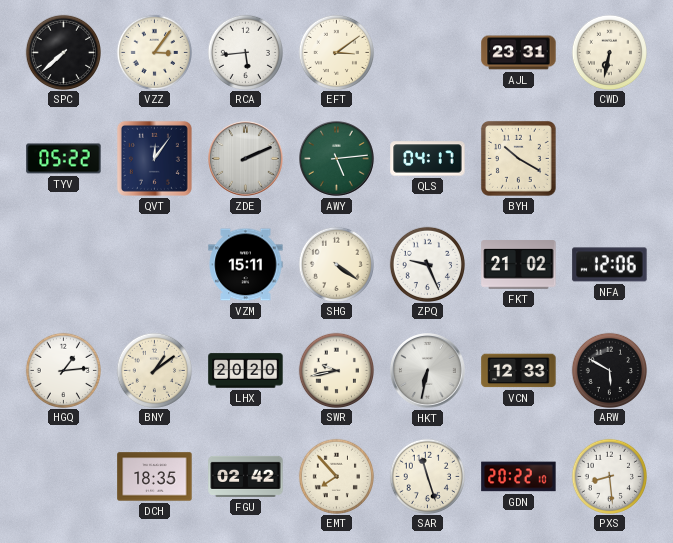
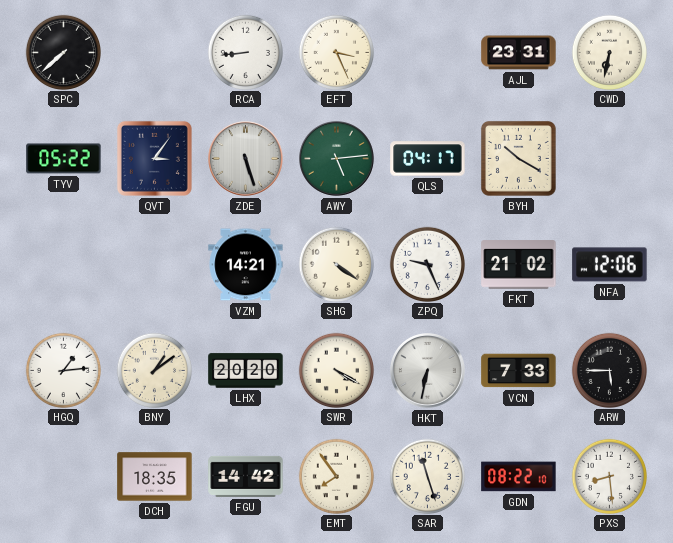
VZZ: 3:06 -> none
RCA: 5:44 -> 8:44
EFT: 3:09 -> 3:26
QVT: 12:06 -> 3:06
ZDE: 2:11 -> 5:27
VZM: 15:11 -> 14:21
SWR: 9:43 -> 4:20
VCN: 12:33 -> 7:33
ARW: 5:50 -> 5:45
FGU: 02:42 -> 14:42
EMT: 7:53 -> 7:54
GDN: 20:22 -> 08:22
